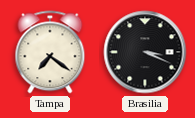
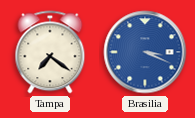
Brasilia dial: black -> blue
